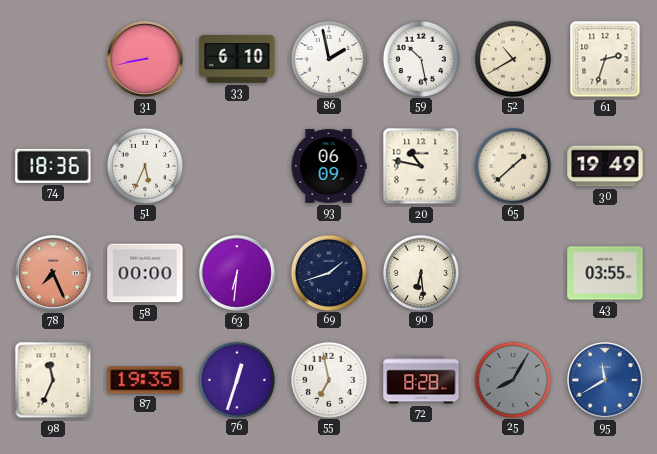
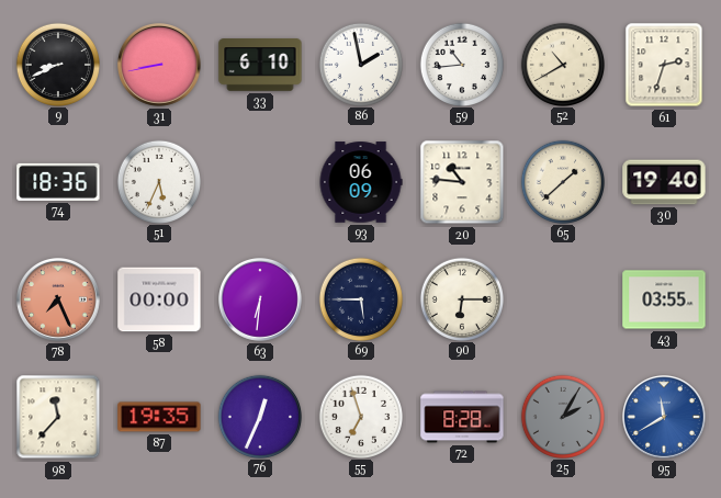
9: none -> 8:41
59: 10:28 -> 10:44
20: 10:47 -> 10:46
30: 19:49 -> 19:40
69: 1:42 -> 5:45
90: 6:29 -> 6:15
98: 11:34 -> 11:37
76: 12:33 -> 12:34
55: 6:58 -> 6:57
25: 8:05 -> 2:05
